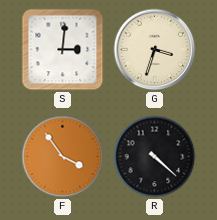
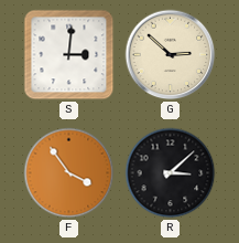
G: 3:33 -> 2:52
R: 4:22 -> 3:08
